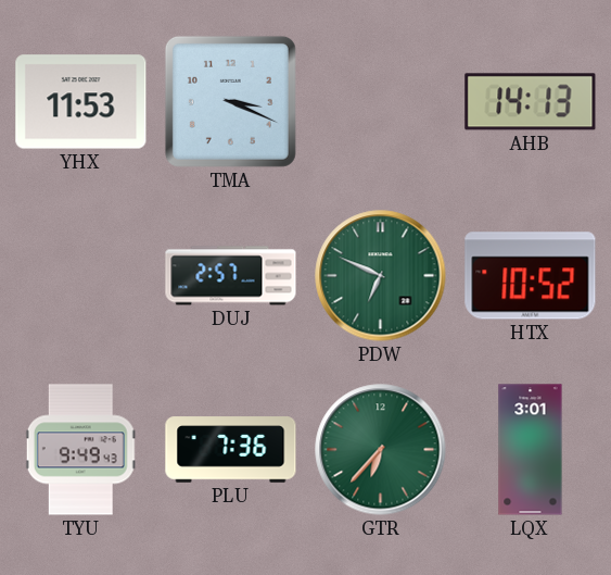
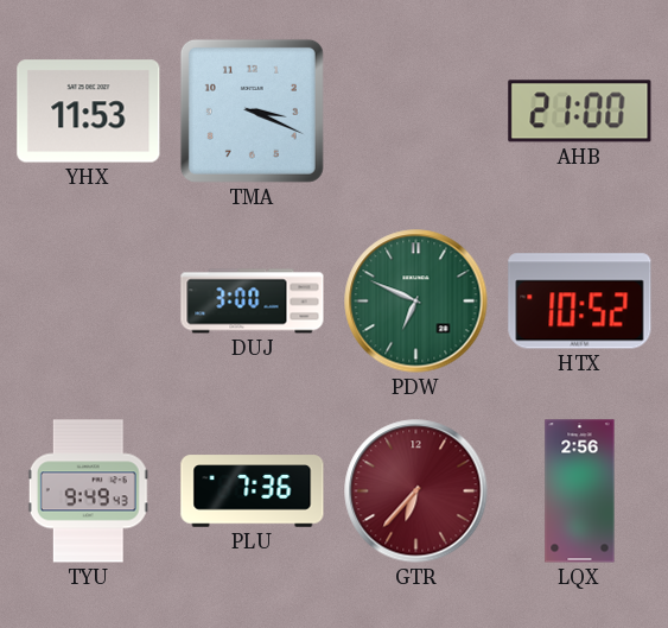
AHB: 14:13 -> 21:00
DUJ: 2:57 -> 3:00
GTR dial: green -> burgundy
LQX: 3:01 -> 2:56
